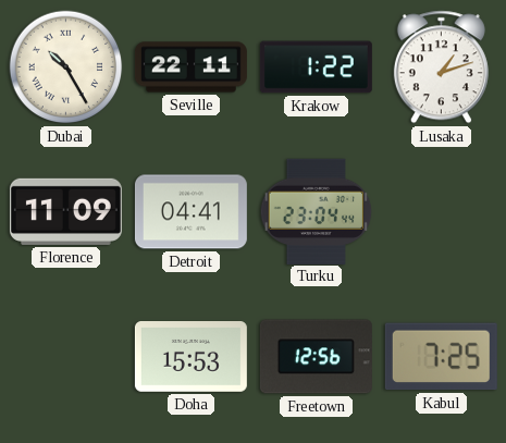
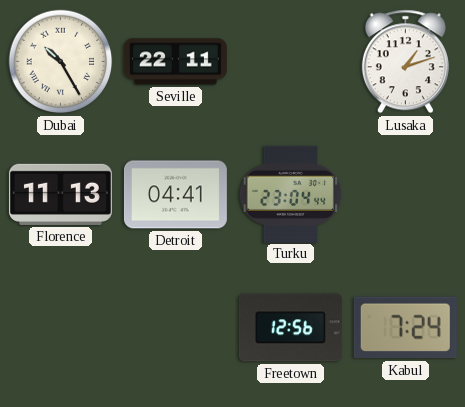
Krakow: 1:22 -> none
Florence: 11:09 -> 11:13
Doha: 15:53 -> none
Kabul: 7:25 -> 7:24
